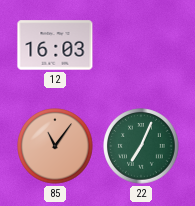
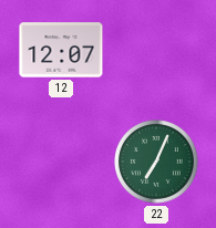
12: 16:03 -> 12:07
85: 11:06 -> none
